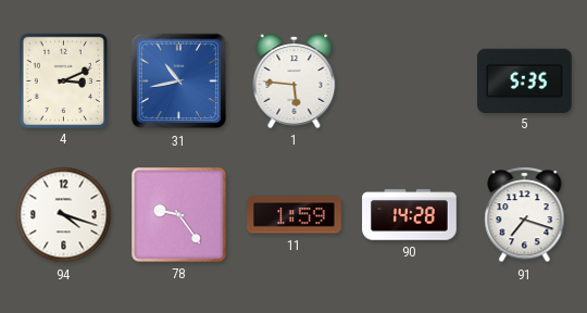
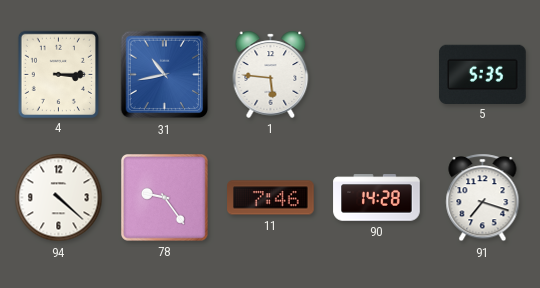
4: 3:11 -> 3:15
94: 4:18 -> 4:22
11: 1:59 -> 7:46
